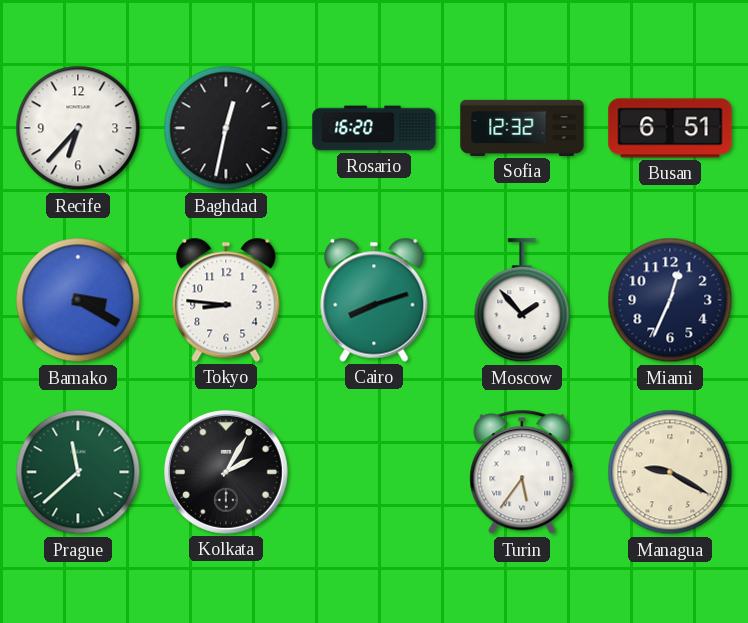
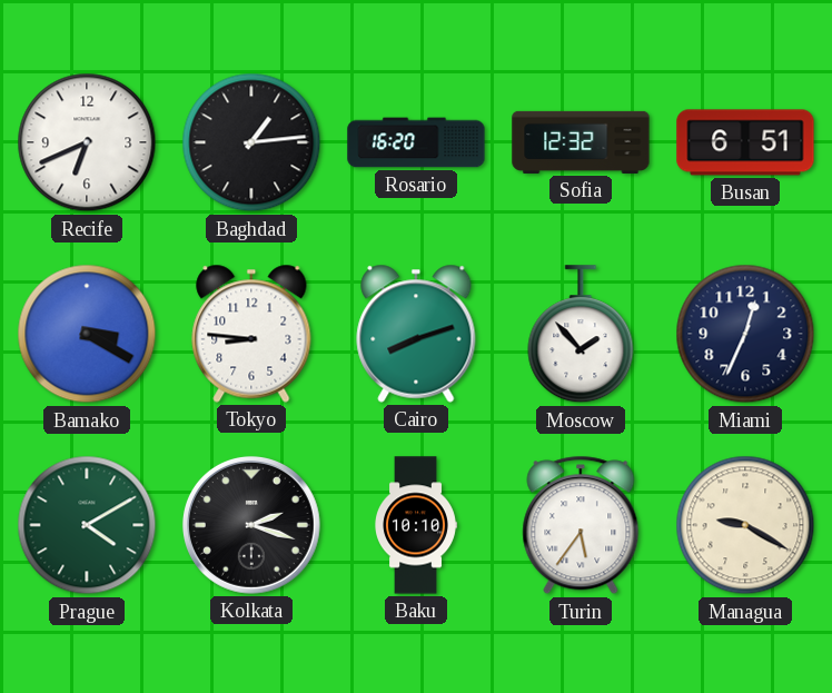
Recife: 6:37 -> 6:41
Baghdad: 12:32 -> 1:14
Prague: 11:38 -> 4:10
Kolkata: 2:05 -> 2:18
Baku: none -> 10:10
